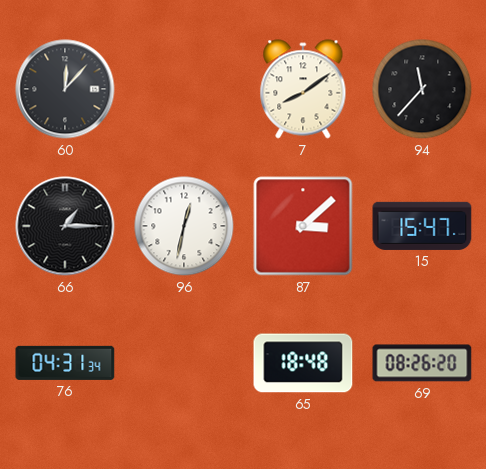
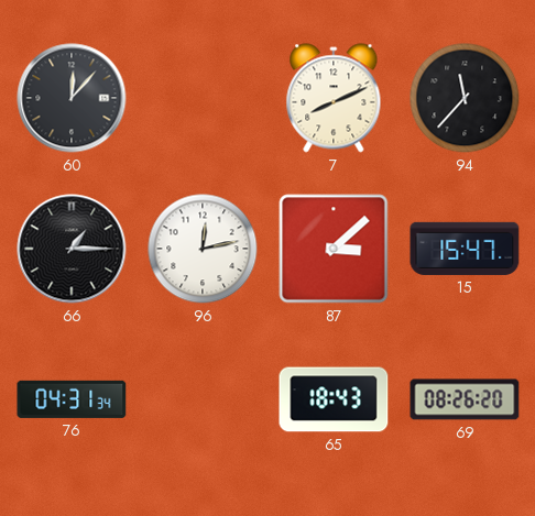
7: 8:09 -> 8:11
96: 12:32 -> 12:13
65: 18:48 -> 18:43
